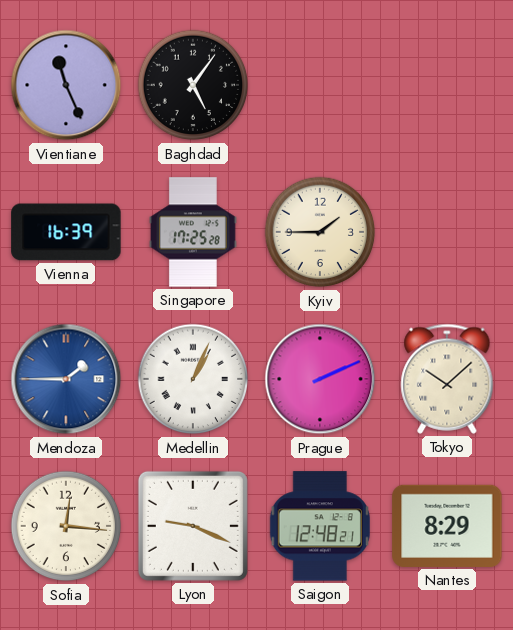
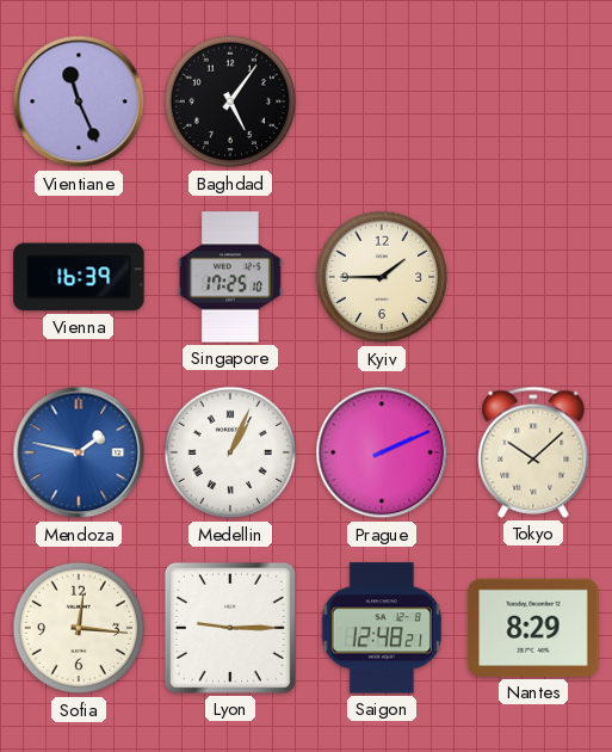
Singapore: 17:25:28 -> 17:25:10
Mendoza: 1:45 -> 1:47
Lyon: 9:19 -> 9:15
